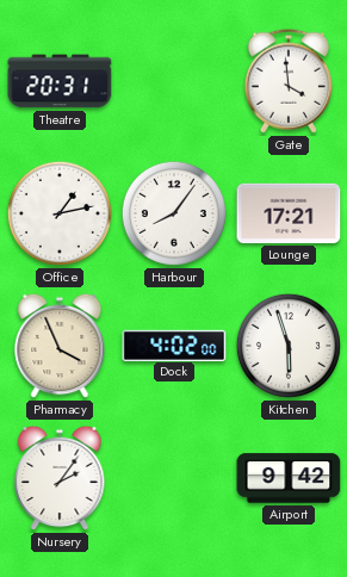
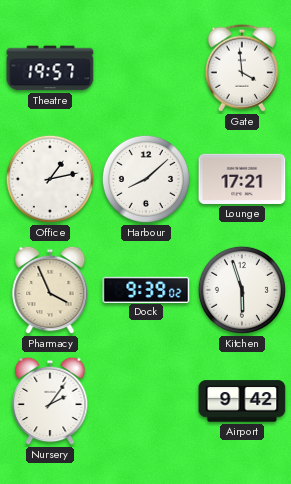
Theatre: 20:31 -> 19:57
Harbour: 8:06 -> 8:08
Dock: 4:02 -> 9:39
